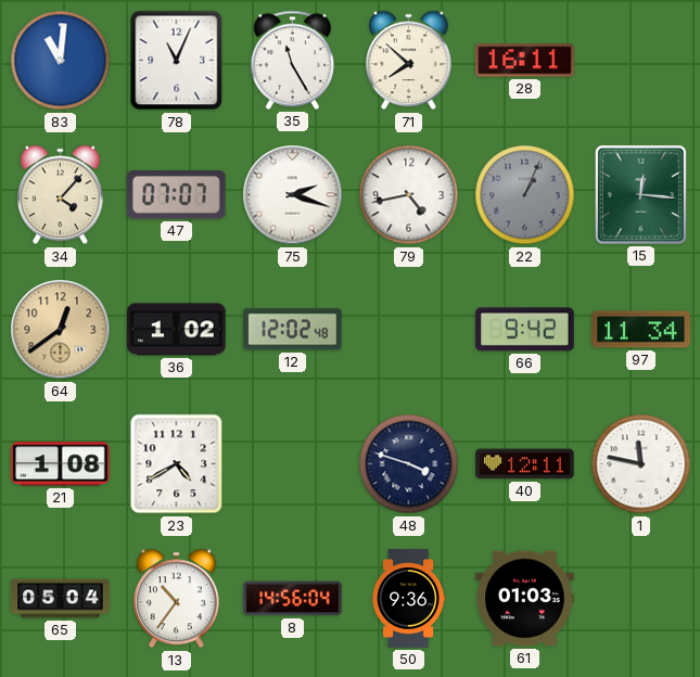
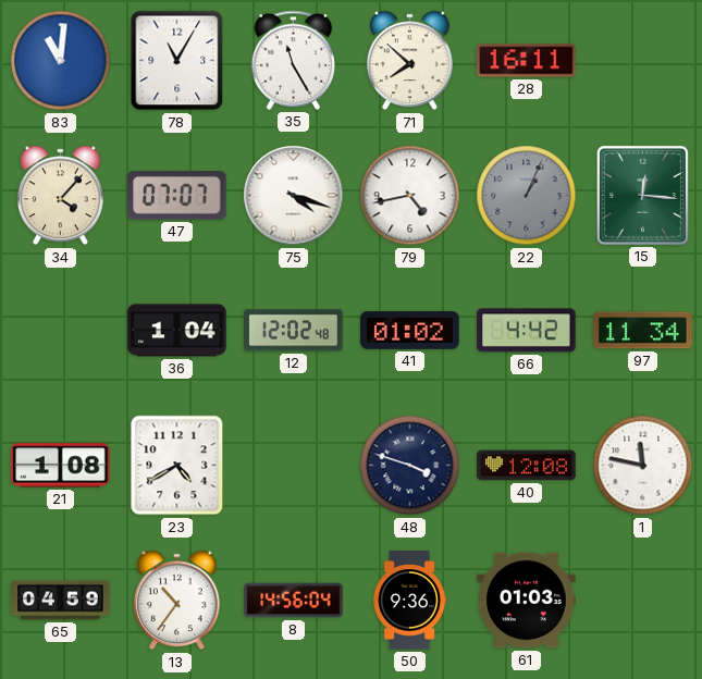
78: 11:04 -> 11:05
75: 2:18 -> 4:18
64: 12:39 -> none
36: 1:02 -> 1:04
41: none -> 01:02
66: 9:42 -> 4:42
40: 12:11 -> 12:08
65: 05:04 -> 04:59
